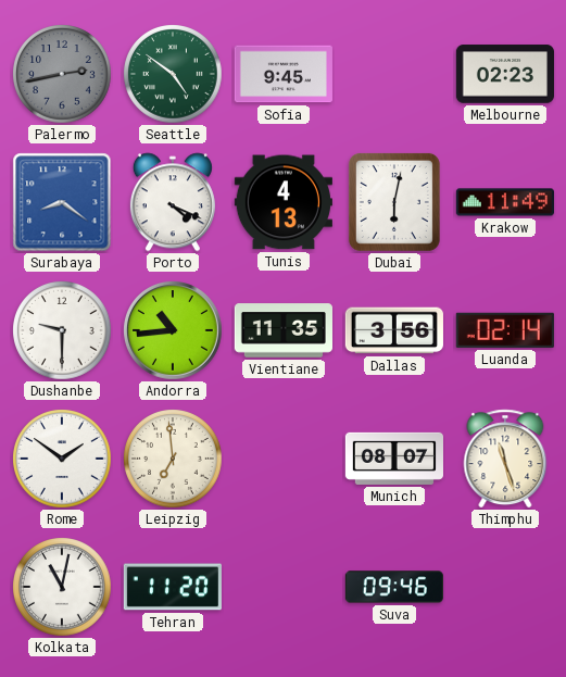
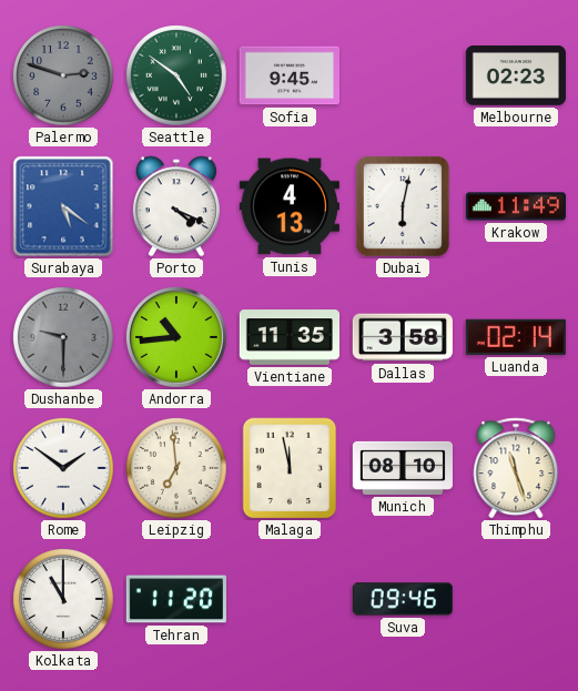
Palermo: 2:43 -> 2:48
Surabaya: 8:21 -> 5:21
Dushanbe dial: white -> grey
Dallas: 3:56 -> 3:58
Malaga: none -> 11:58
Munich: 08:07 -> 08:10
Kolkata: 11:02 -> 11:00
